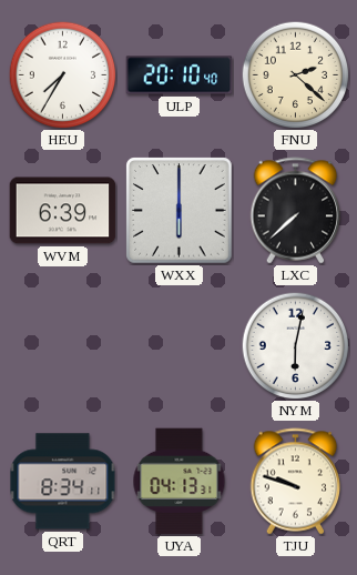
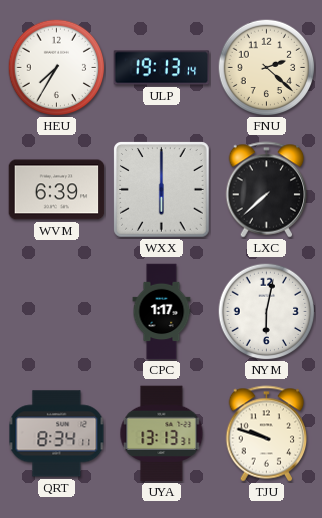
ULP: 20:10 -> 19:13
CPC: none -> 1:17
UYA: 04:13 -> 13:13
